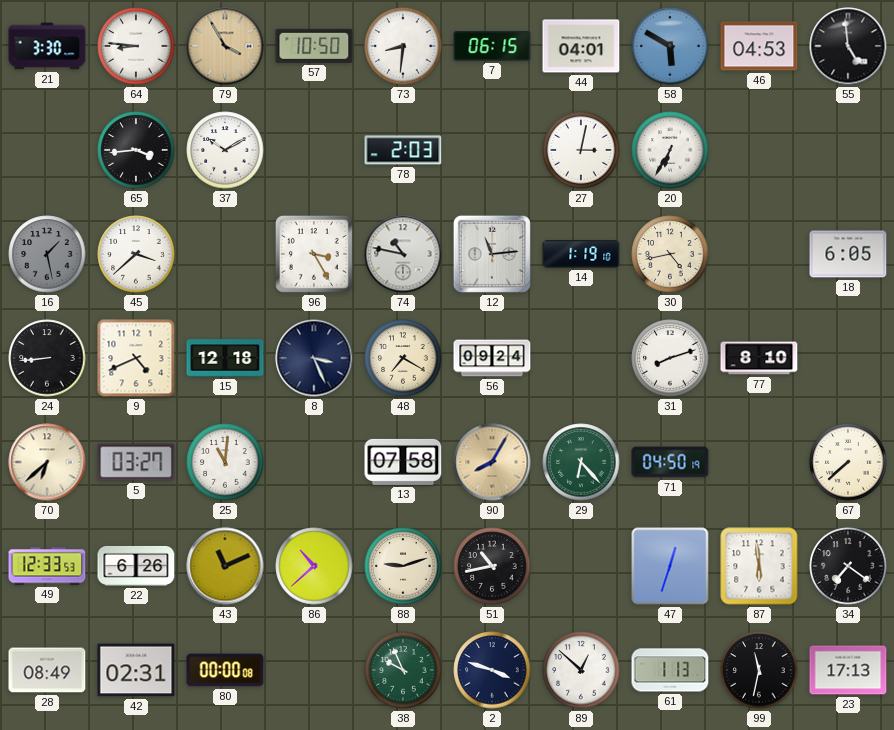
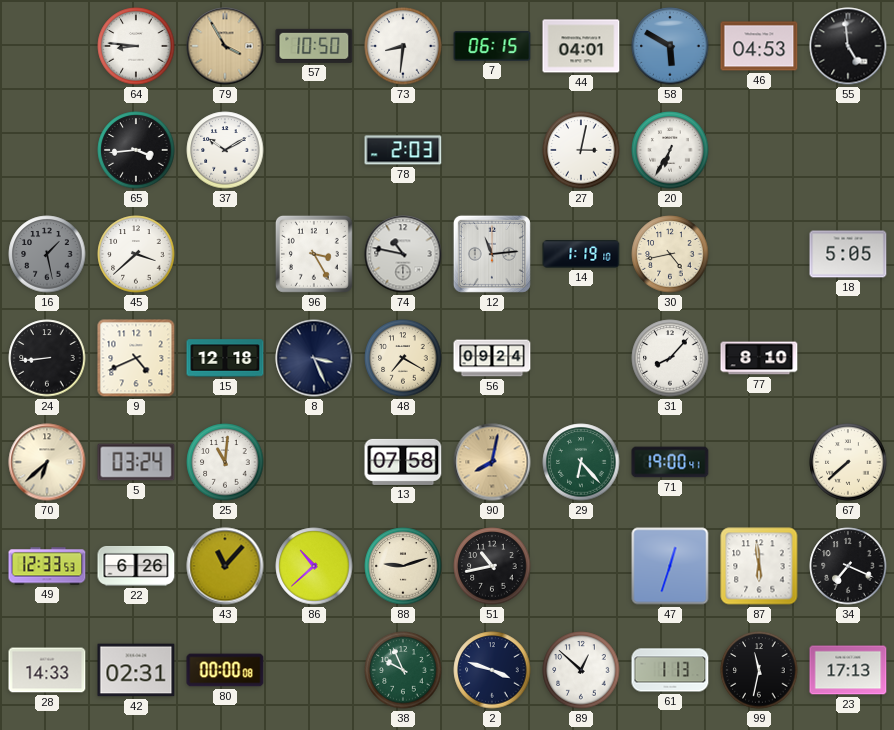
21: 3:30 -> none
18: 6:05 -> 5:05
31: 8:12 -> 8:07
5: 03:27 -> 03:24
90: 8:05 -> 8:02
71: 04:50 -> 19:00
43: 11:11 -> 11:07
34: 7:21 -> 7:19
28: 08:49 -> 14:33
